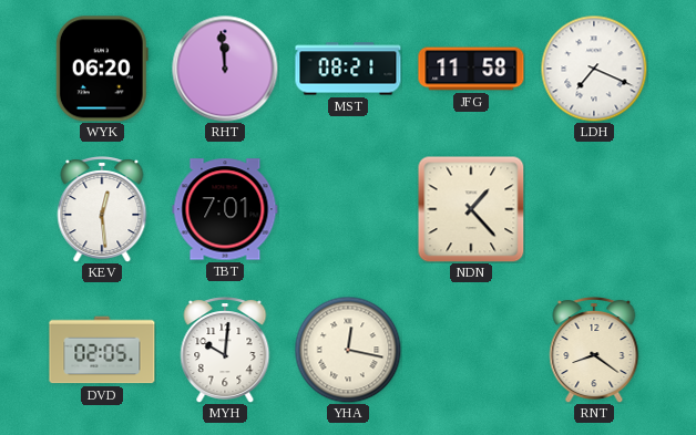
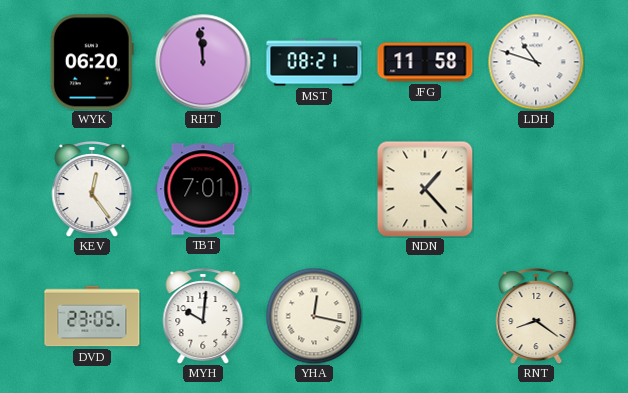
LDH: 7:19 -> 10:48
KEV: 12:29 -> 12:24
DVD: 02:05 -> 23:05
